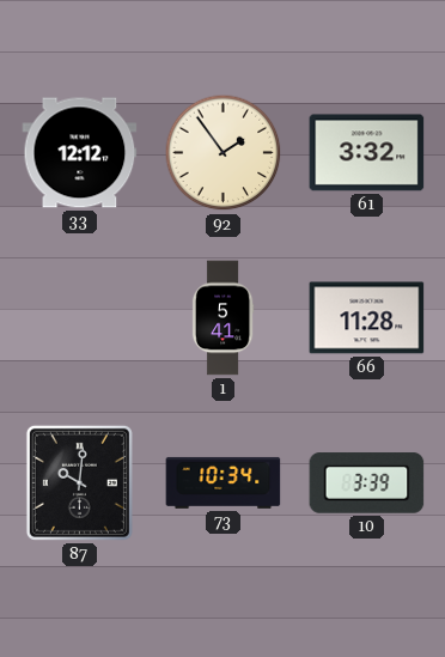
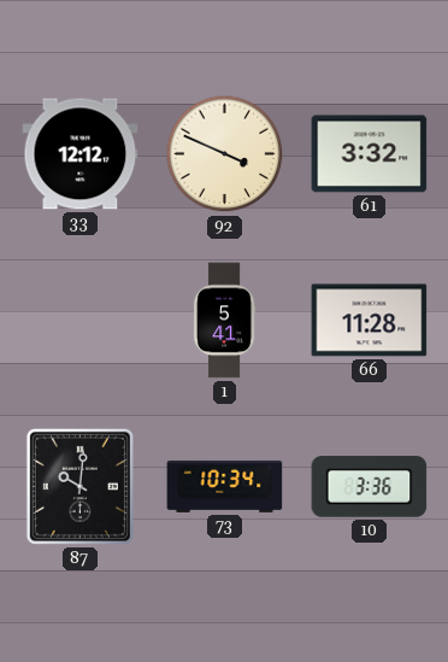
92: 1:54 -> 3:49
10: 3:39 -> 3:36
